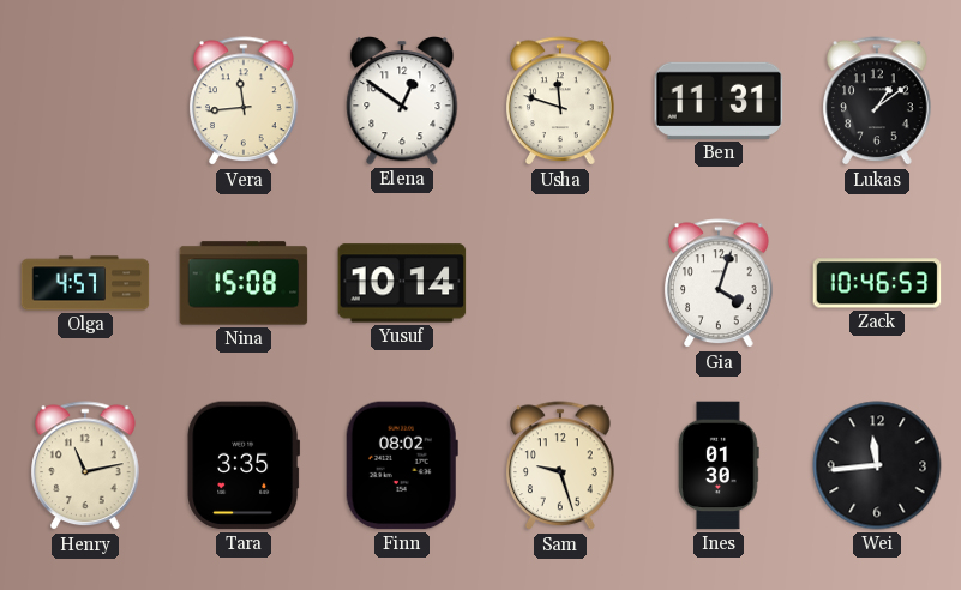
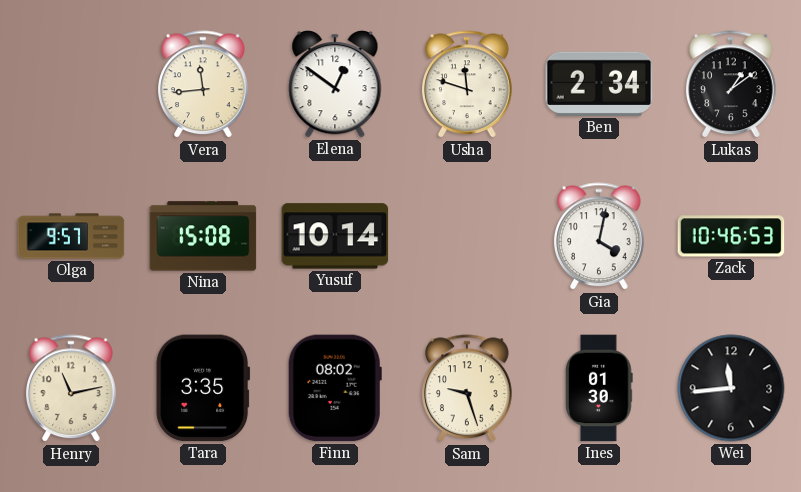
Ben: 11:31 -> 2:34
Olga: 4:57 -> 9:57
Gia: 4:03 -> 4:02
